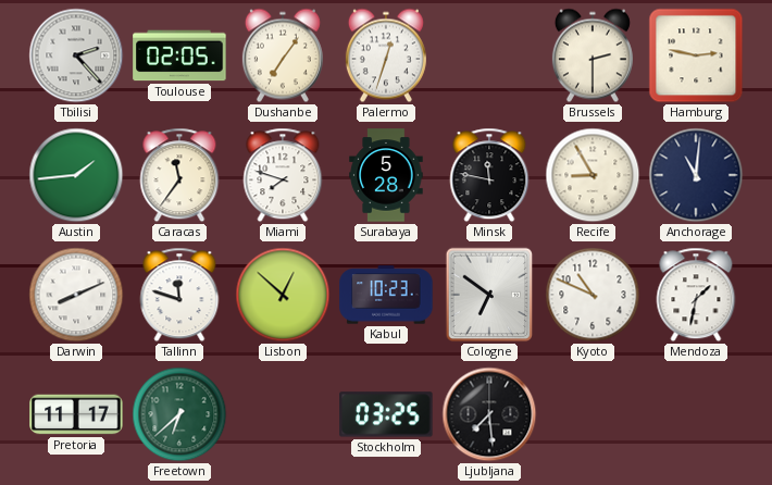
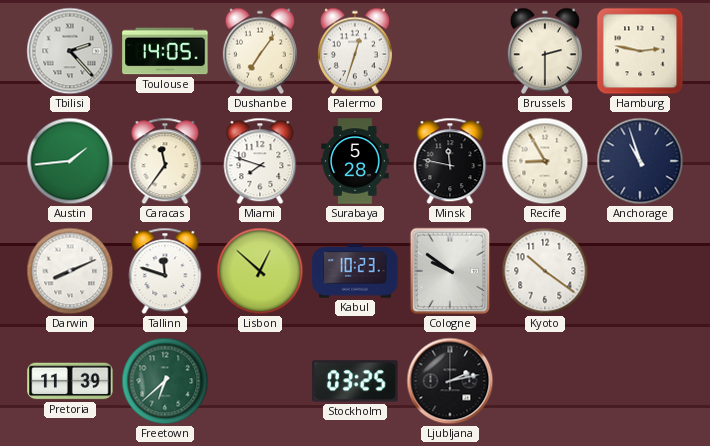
Toulouse: 02:05 -> 14:05
Anchorage: 11:01 -> 10:57
Cologne: 6:51 -> 9:51
Kyoto: 10:49 -> 10:21
Mendoza: 1:32 -> none
Pretoria: 11:17 -> 11:39
Ljubljana: 7:29 -> 2:13
